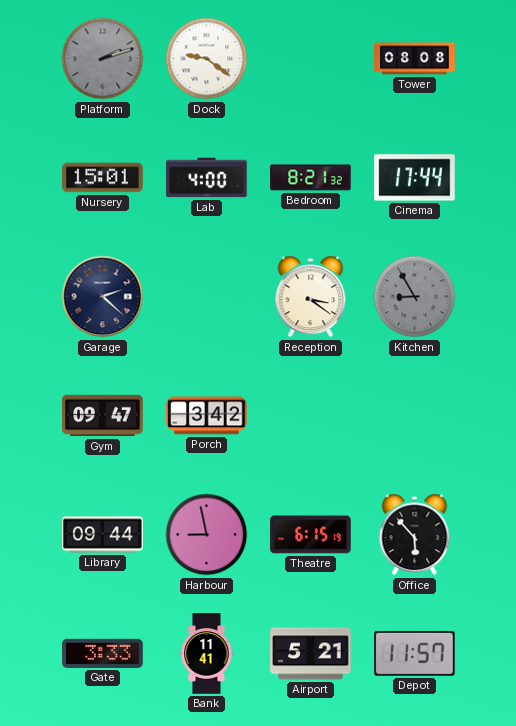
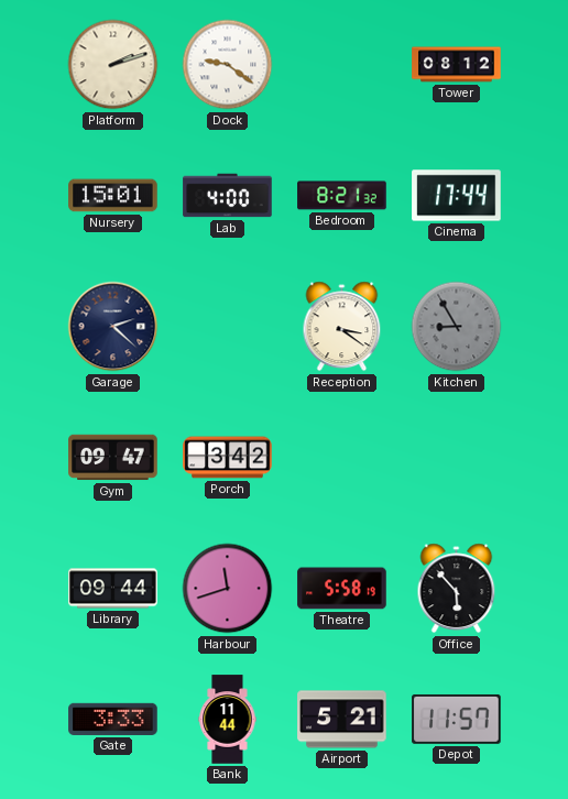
Platform dial: grey -> cream
Tower: 08:08 -> 08:12
Harbour: 8:58 -> 11:42
Theatre: 6:15 -> 5:58
Bank: 11:41 -> 11:44
